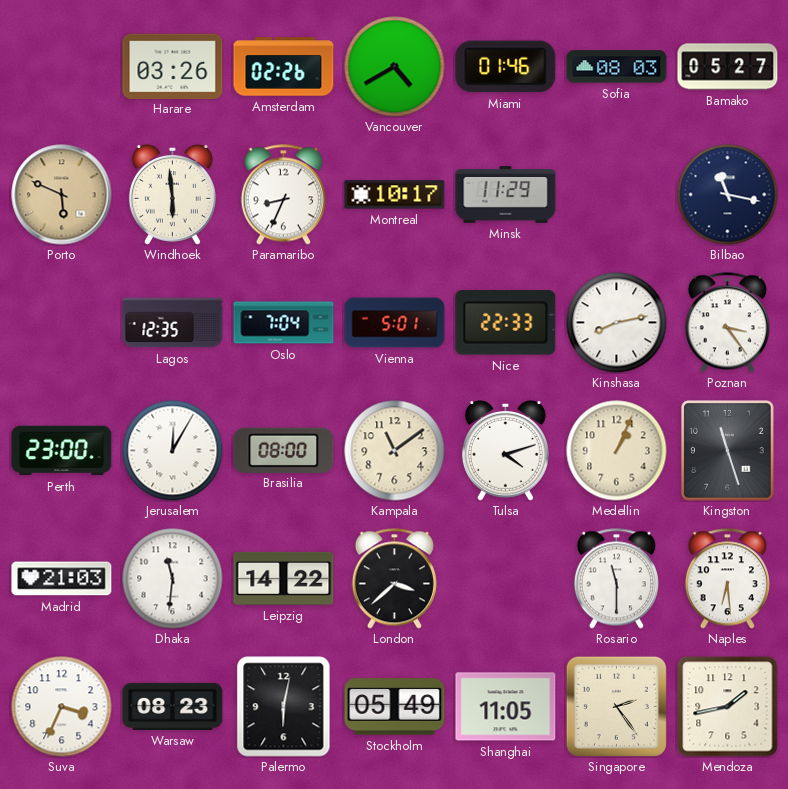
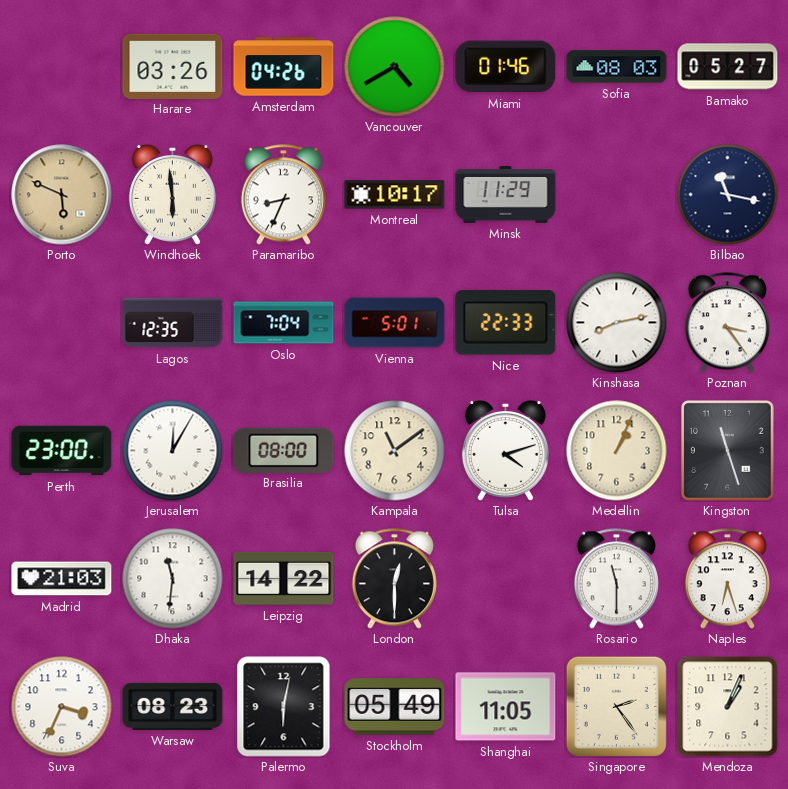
Amsterdam: 02:26 -> 04:26
London: 3:38 -> 12:30
Naples: 6:29 -> 6:27
Mendoza: 1:43 -> 1:04
